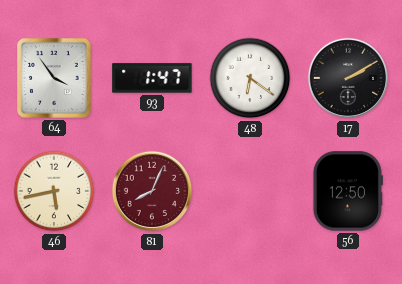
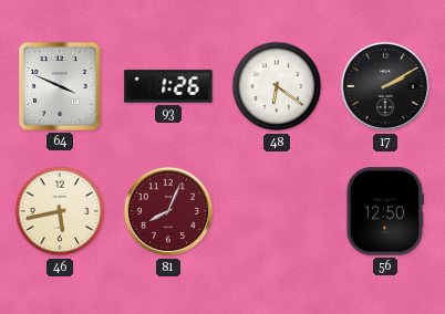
64: 3:54 -> 3:49
93: 1:47 -> 1:26
